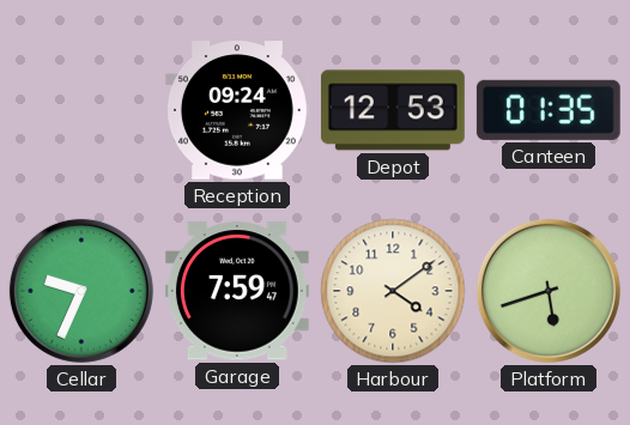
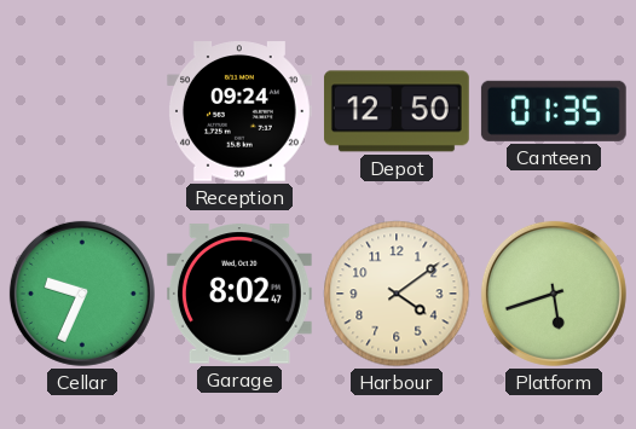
Depot: 12:53 -> 12:50
Garage: 7:59 -> 8:02
